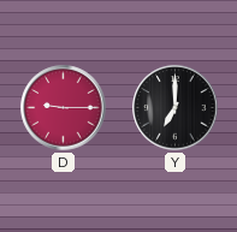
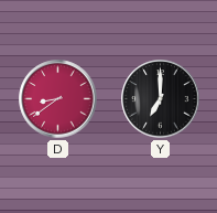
D: 9:15 -> 8:39
